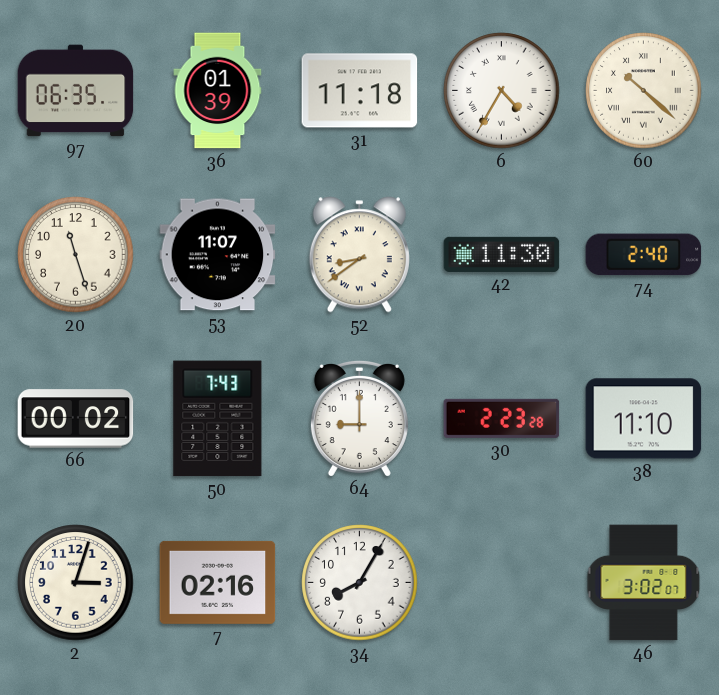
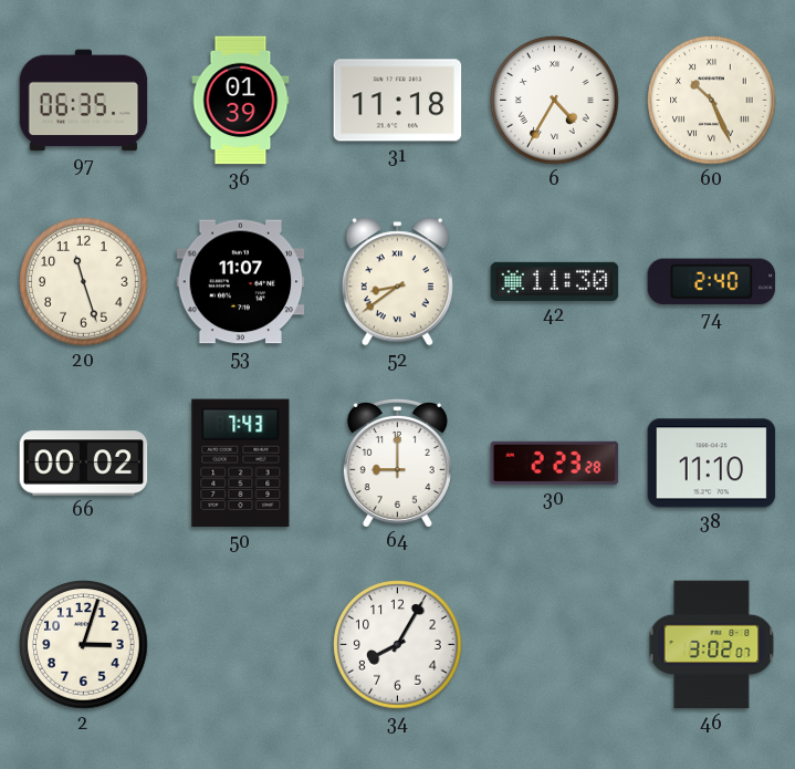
60: 10:22 -> 10:26
7: 02:16 -> none
